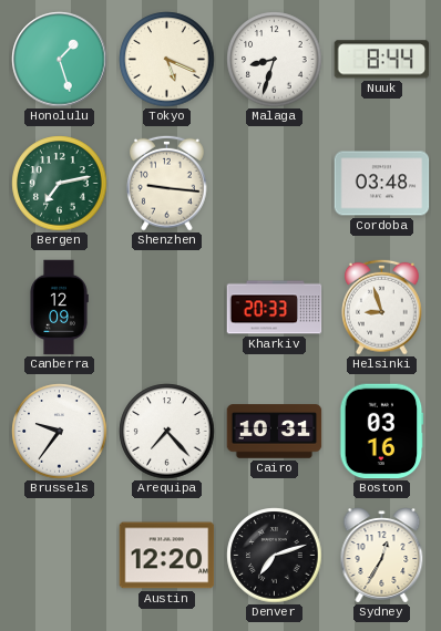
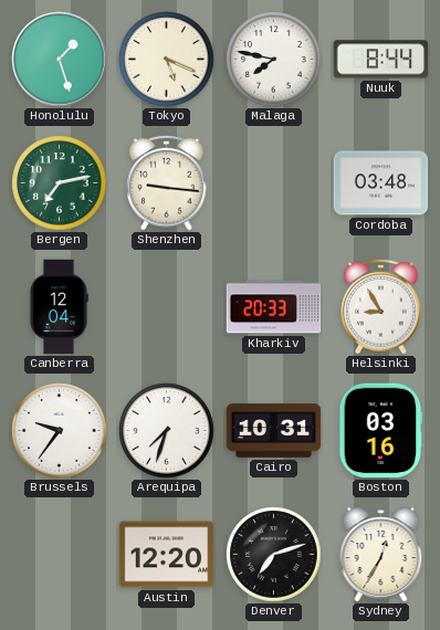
Malaga: 8:33 -> 7:47
Canberra: 12:09 -> 12:04
Helsinki: 8:57 -> 8:55
Arequipa: 7:23 -> 7:33
